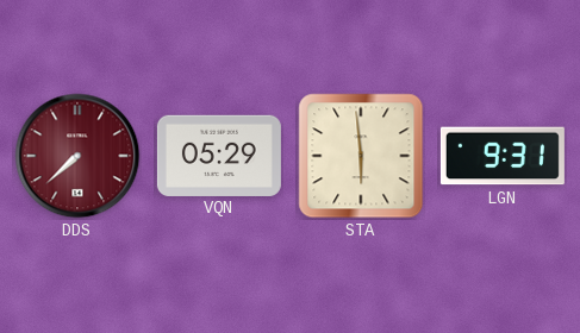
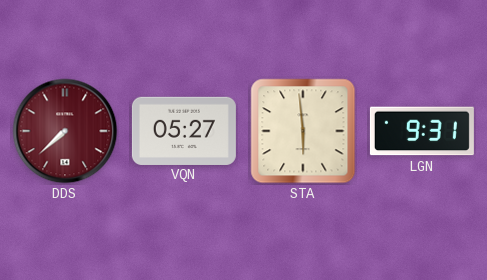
VQN: 05:29 -> 05:27
